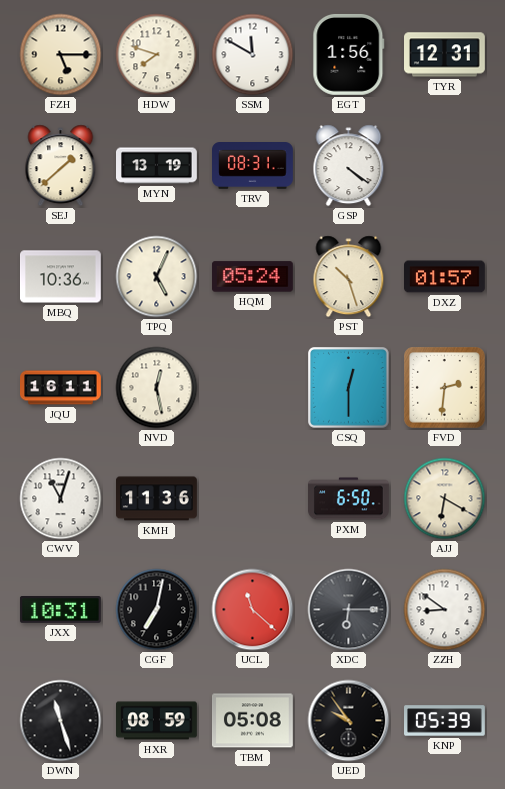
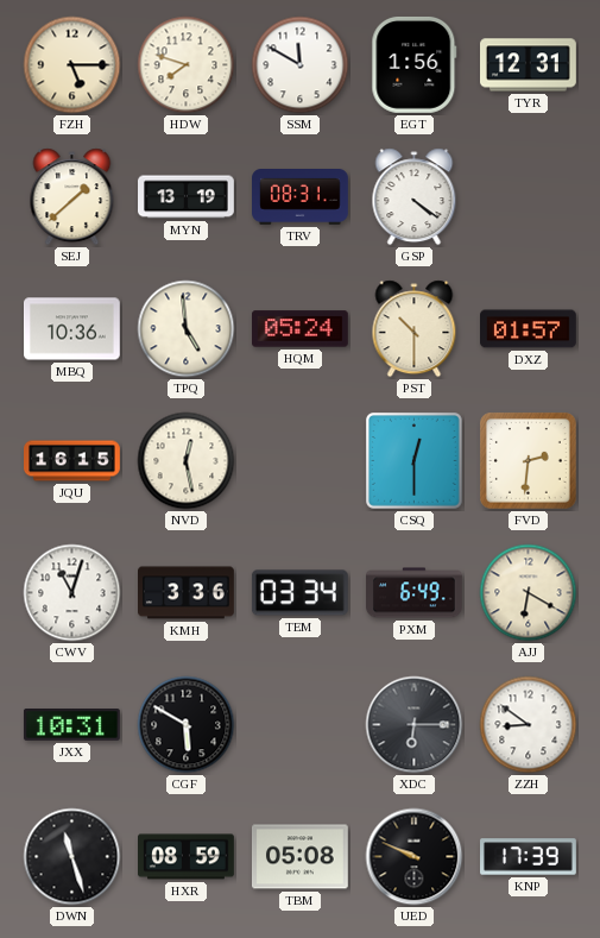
TPQ: 5:04 -> 4:59
PST: 10:27 -> 10:30
JQU: 16:11 -> 16:15
KMH: 11:36 -> 3:36
TEM: none -> 03:34
PXM: 6:50 -> 6:49
CGF: 7:02 -> 5:50
UCL: 11:22 -> none
UED: 9:54 -> 9:49
KNP: 05:39 -> 17:39
